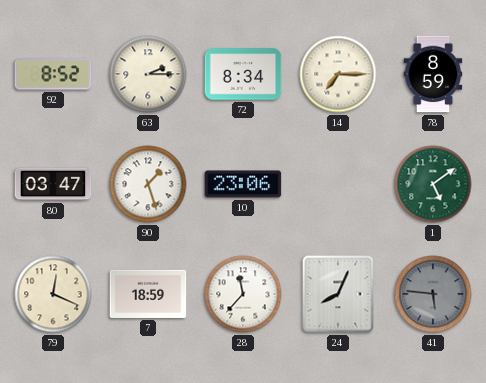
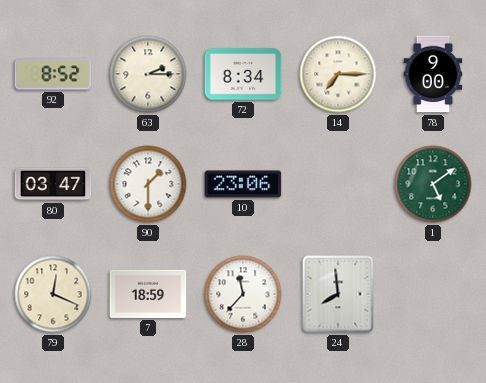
78: 8:59 -> 9:00
90: 1:27 -> 1:30
24: 8:04 -> 7:59
41: 5:46 -> none
